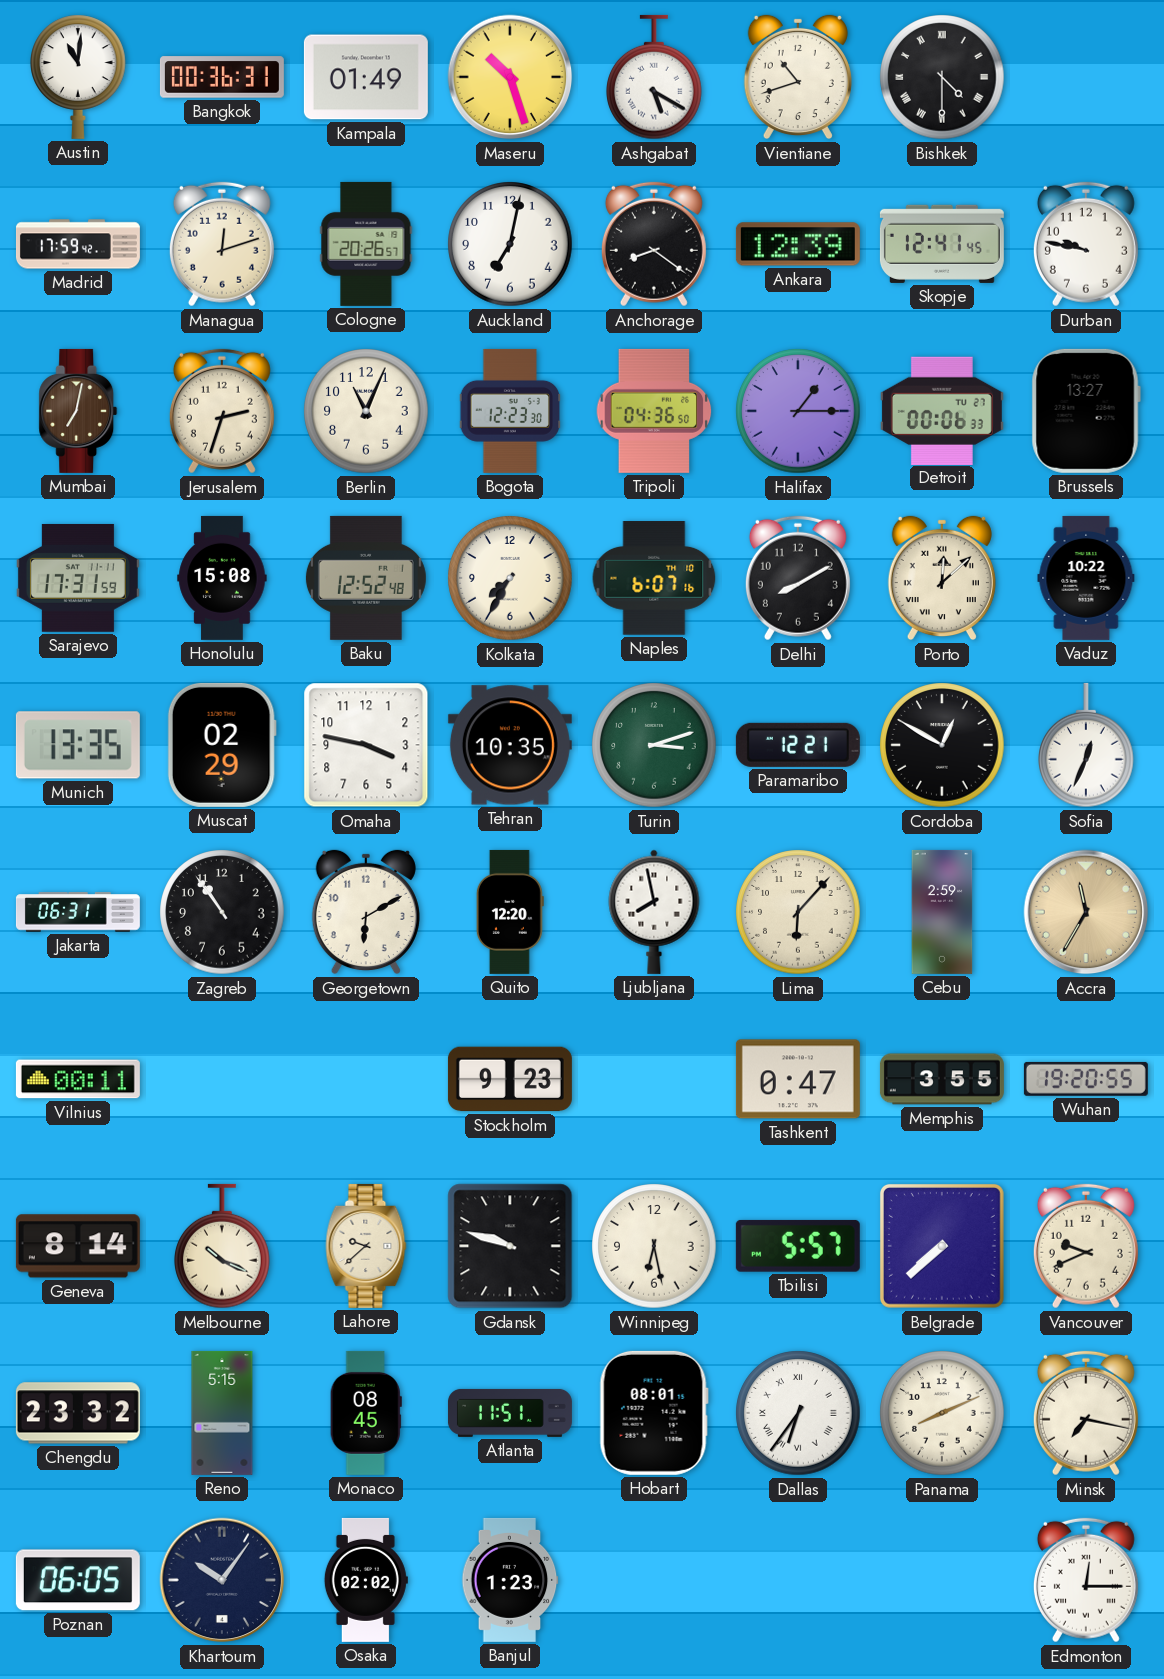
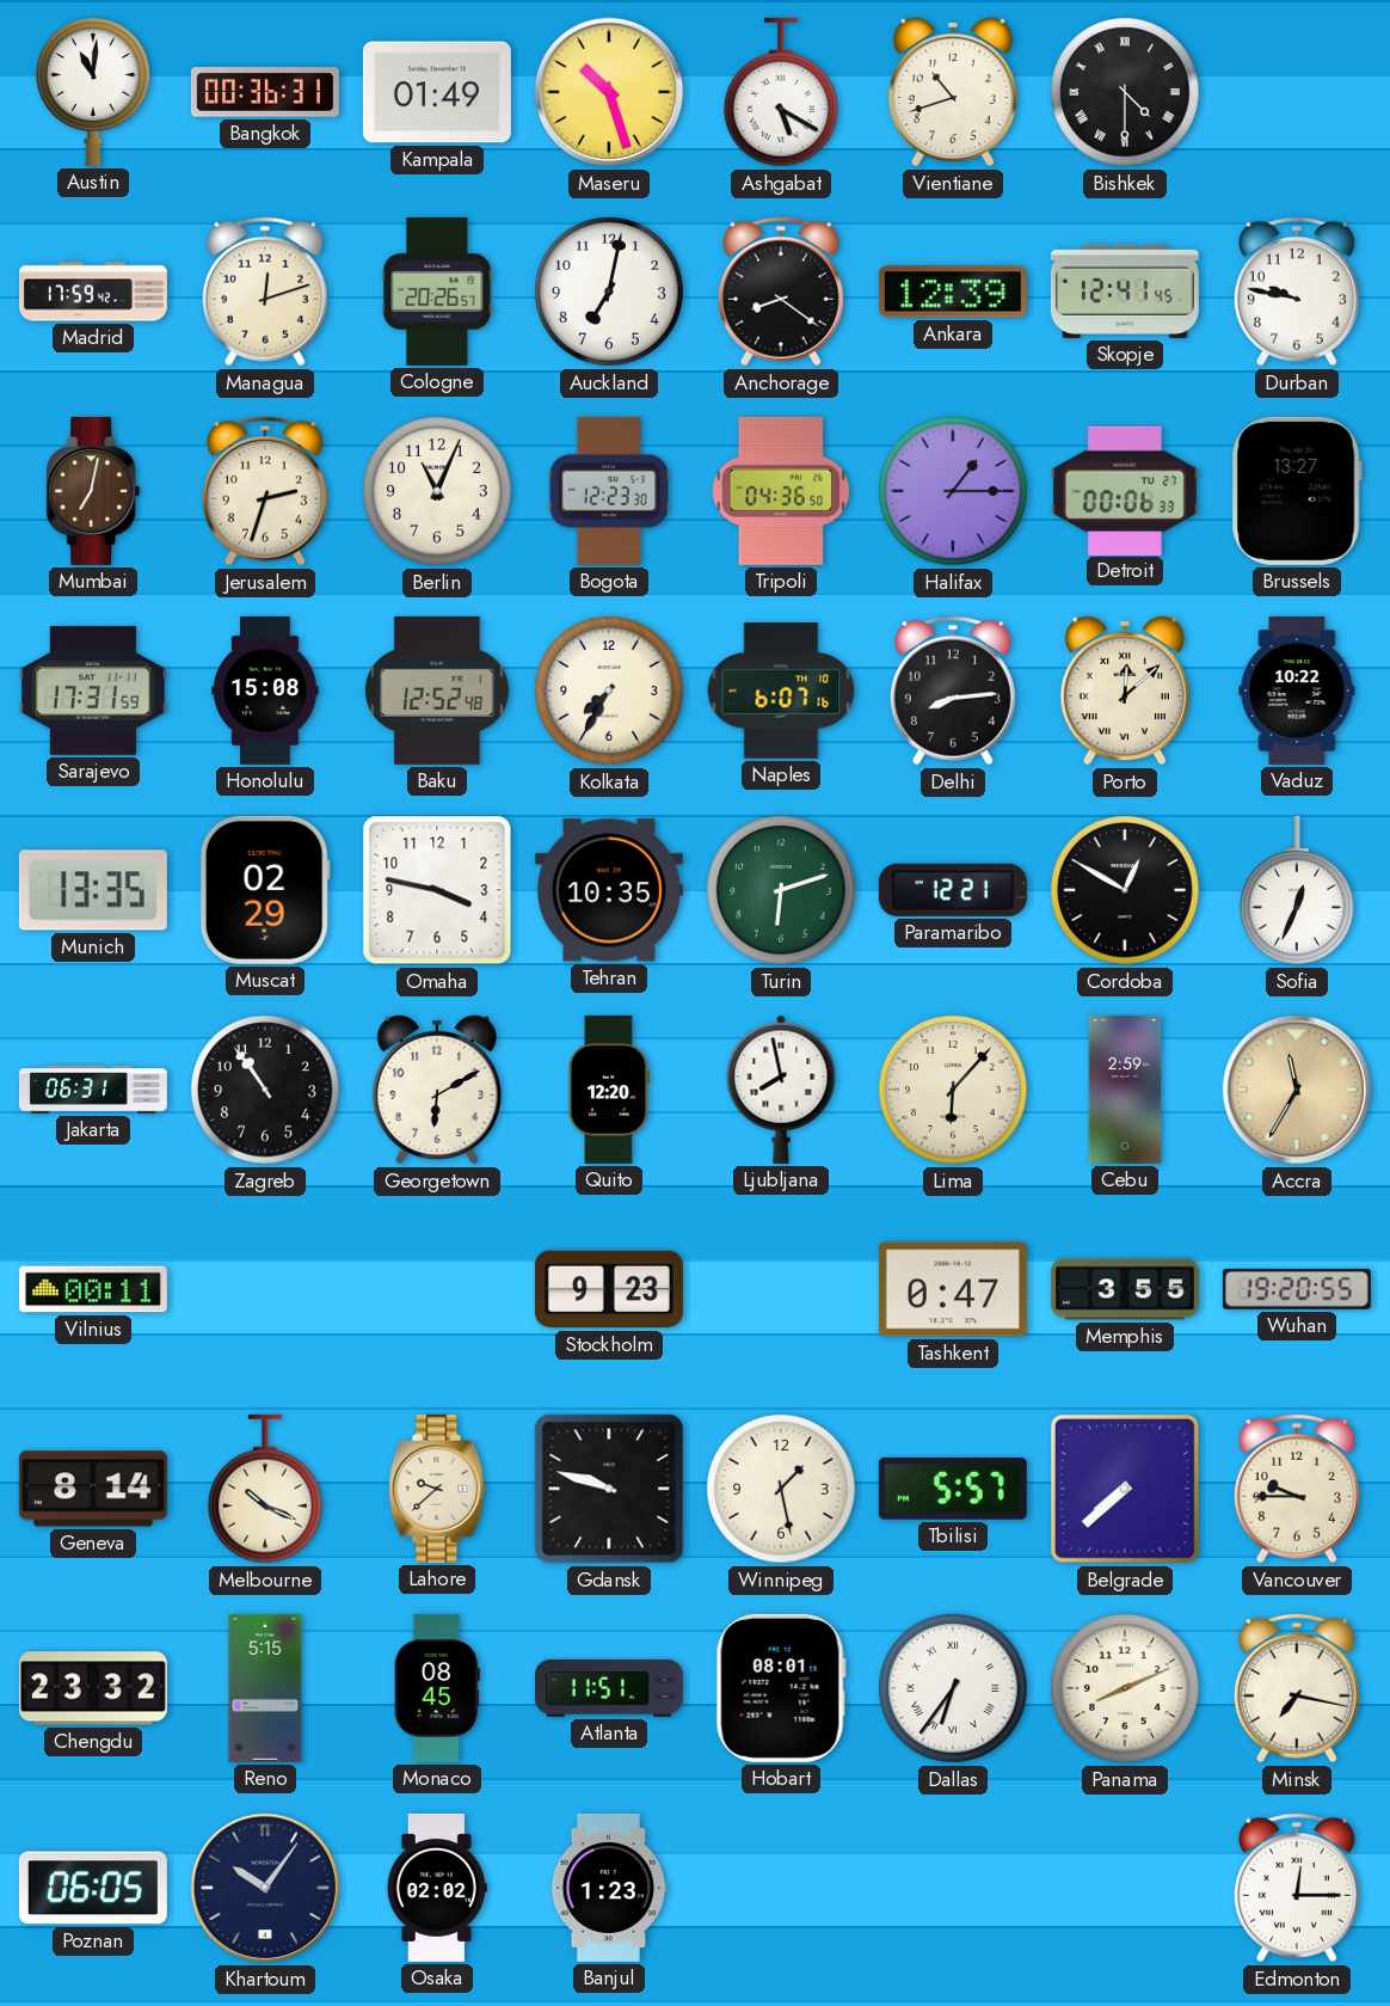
Delhi: 8:10 -> 8:14
Turin: 3:12 -> 6:12
Winnipeg: 6:28 -> 1:28
Vancouver: 9:41 -> 9:45
